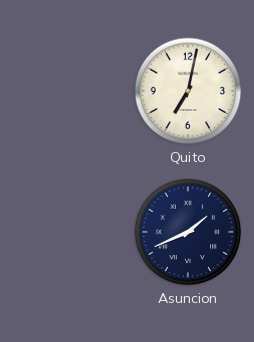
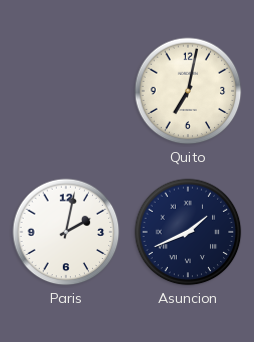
Paris: none -> 2:02
